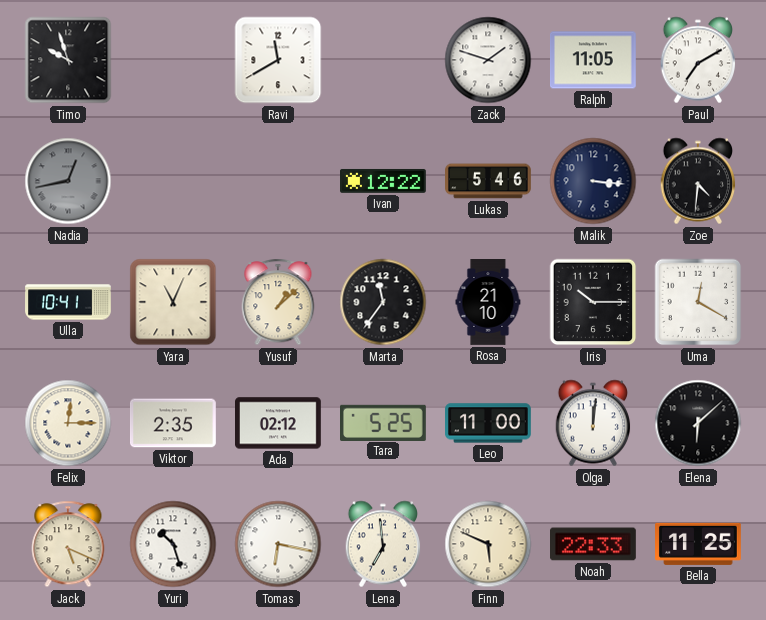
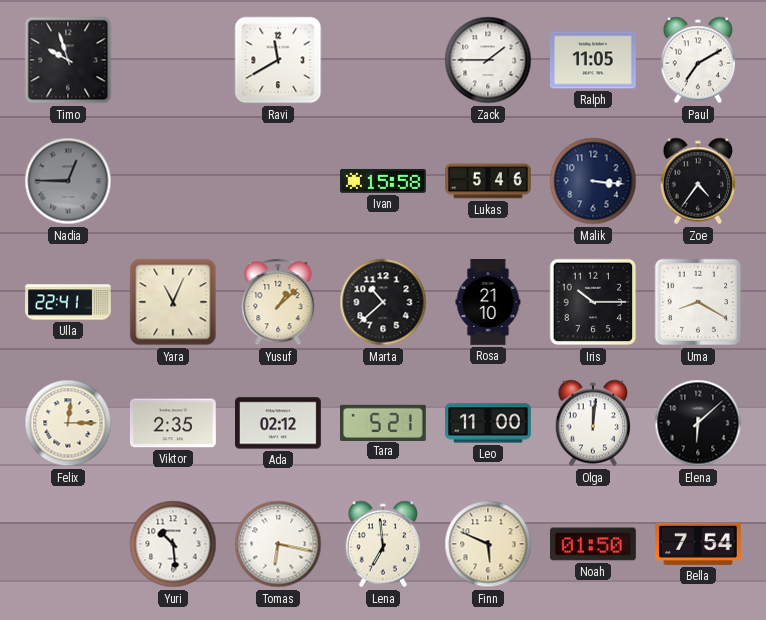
Zack: 1:48 -> 1:45
Nadia: 12:43 -> 12:45
Ivan: 12:22 -> 15:58
Zoe: 4:31 -> 4:36
Ulla: 10:41 -> 22:41
Marta: 11:36 -> 10:38
Uma: 12:20 -> 8:20
Tara: 5:25 -> 5:21
Jack: 5:19 -> none
Yuri: 10:27 -> 10:29
Noah: 22:33 -> 01:50
Bella: 11:25 -> 7:54
